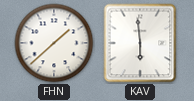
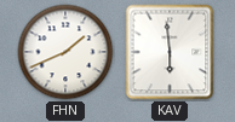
FHN: 1:38 -> 1:41
